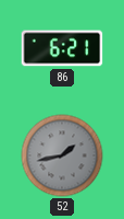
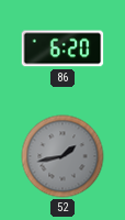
86: 6:21 -> 6:20
